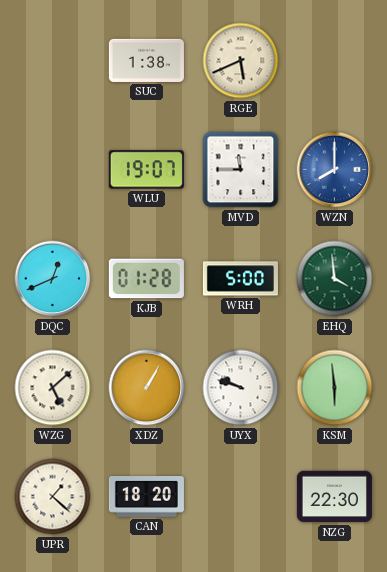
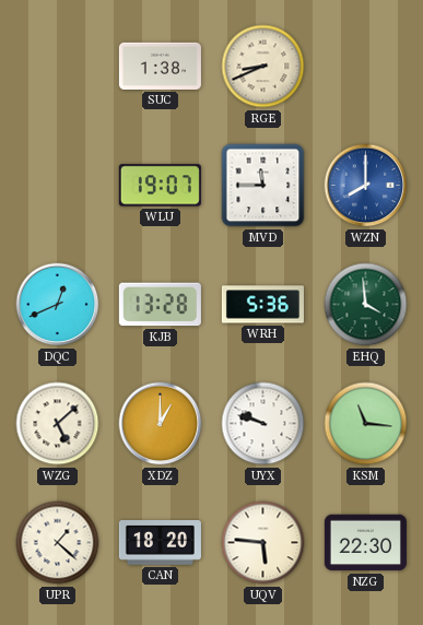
RGE: 5:41 -> 8:41
KJB: 01:28 -> 13:28
WRH: 5:00 -> 5:36
XDZ: 1:05 -> 1:00
KSM: 5:59 -> 11:16
UQV: none -> 5:46
